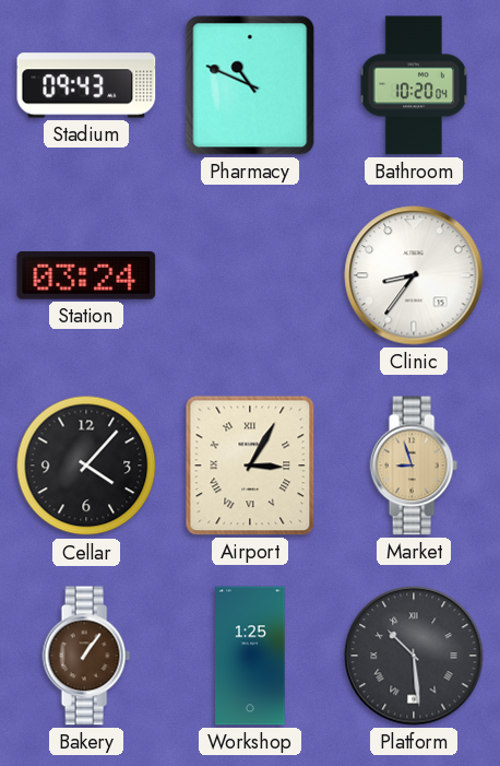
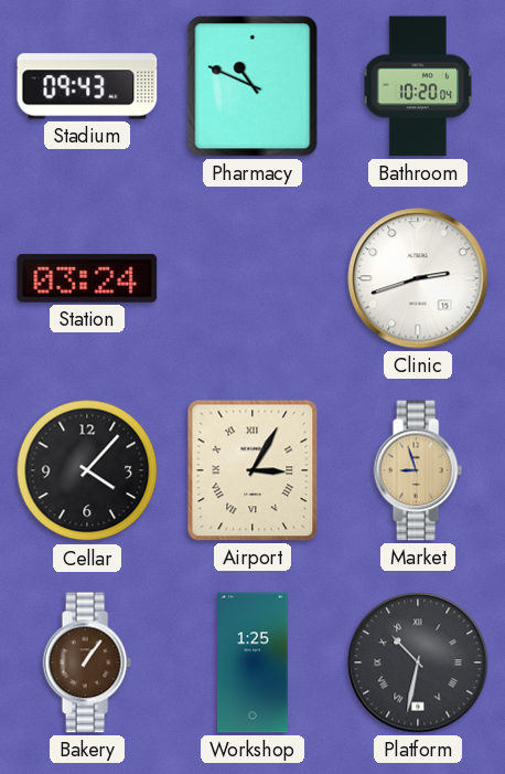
Clinic: 8:36 -> 2:42
Platform: 10:29 -> 10:32
